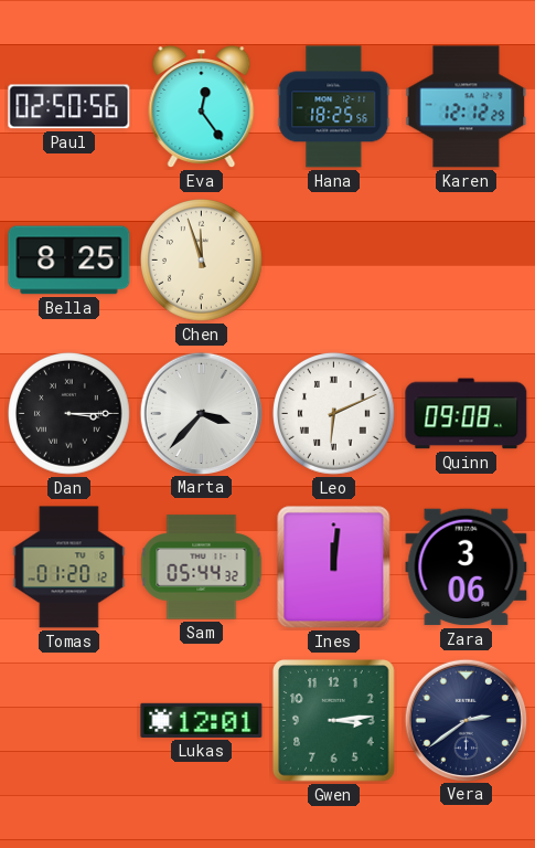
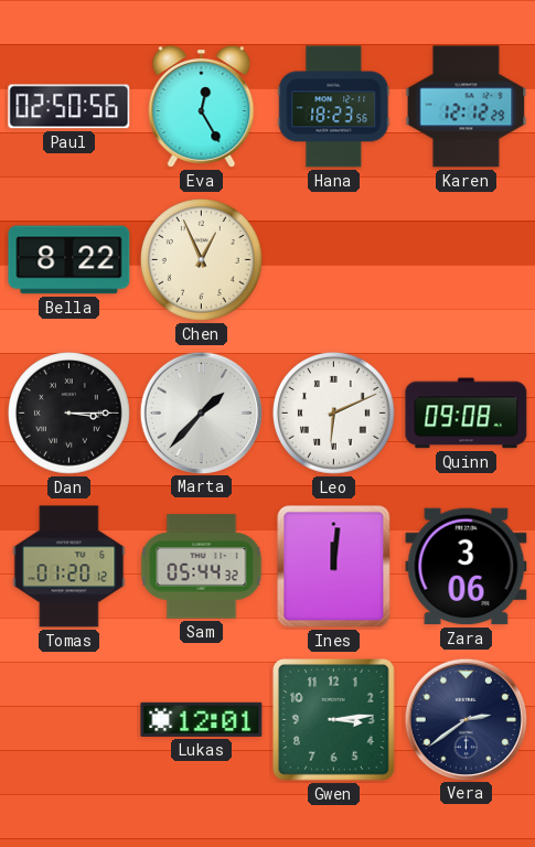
Eva: 12:24 -> 12:25
Hana: 18:25 -> 18:23
Bella: 8:25 -> 8:22
Chen: 11:57 -> 12:56
Marta: 3:37 -> 1:37
